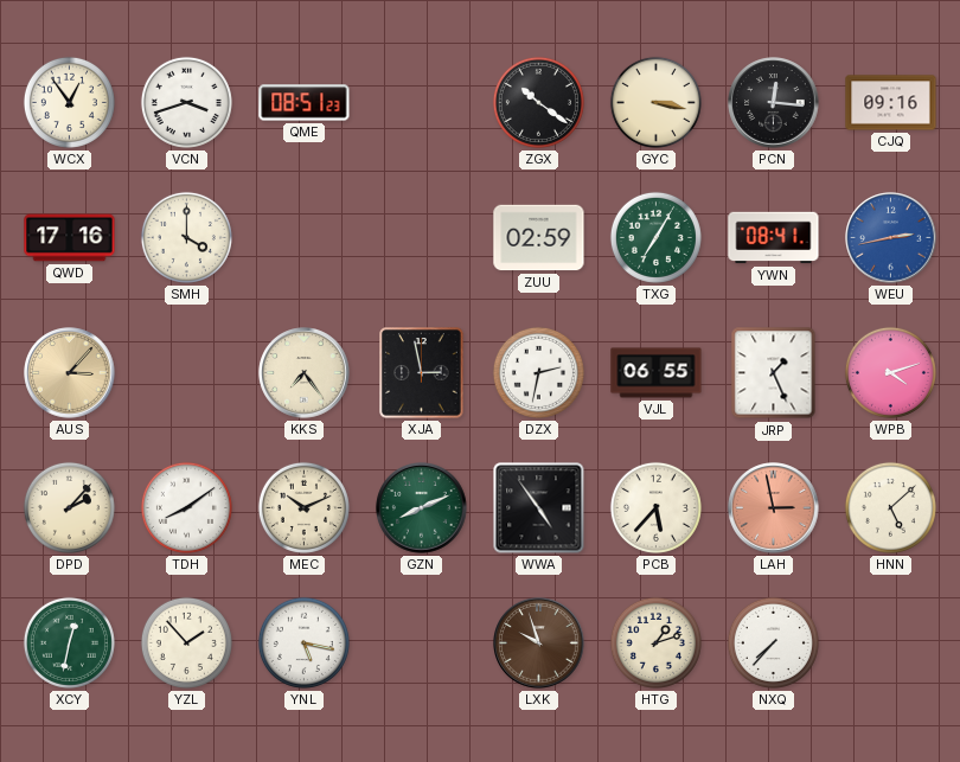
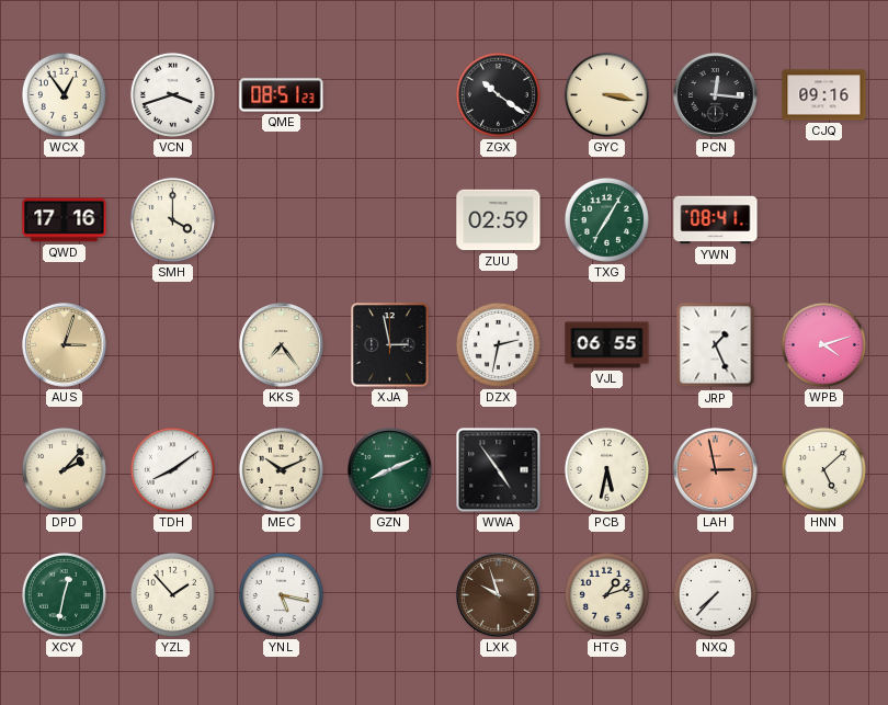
WEU: 2:43 -> none
AUS: 3:07 -> 3:03
PCB: 5:37 -> 5:32
